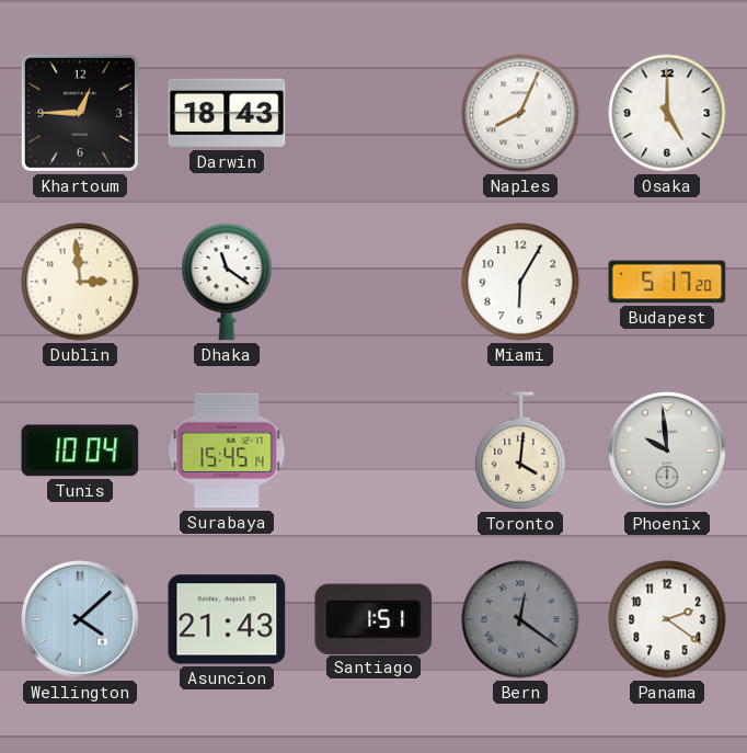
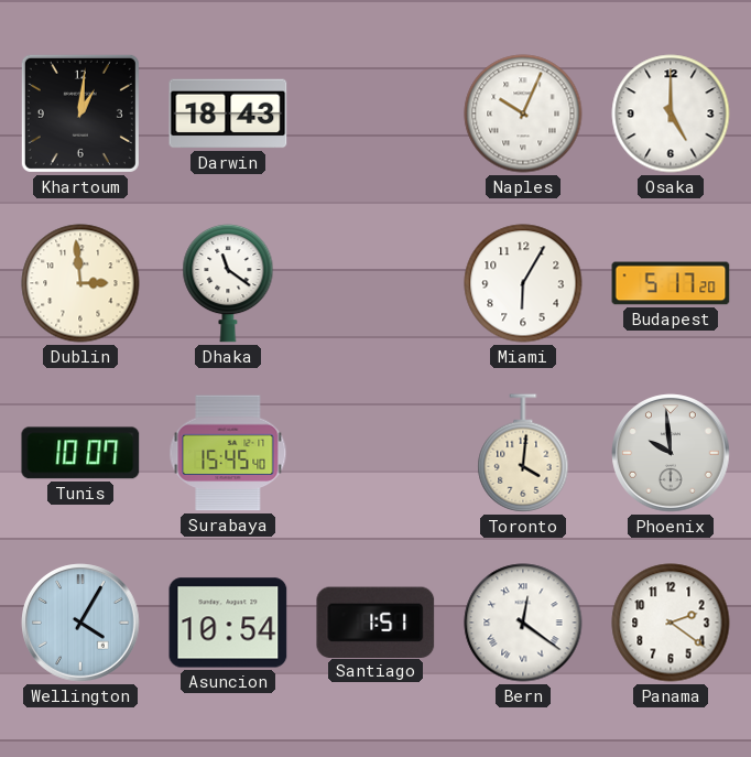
Khartoum: 12:45 -> 1:01
Naples: 8:04 -> 10:04
Tunis: 10:04 -> 10:07
Surabaya: 15:45:14 -> 15:45:40
Wellington: 4:08 -> 4:05
Asuncion: 21:43 -> 10:54
Bern dial: grey -> white
